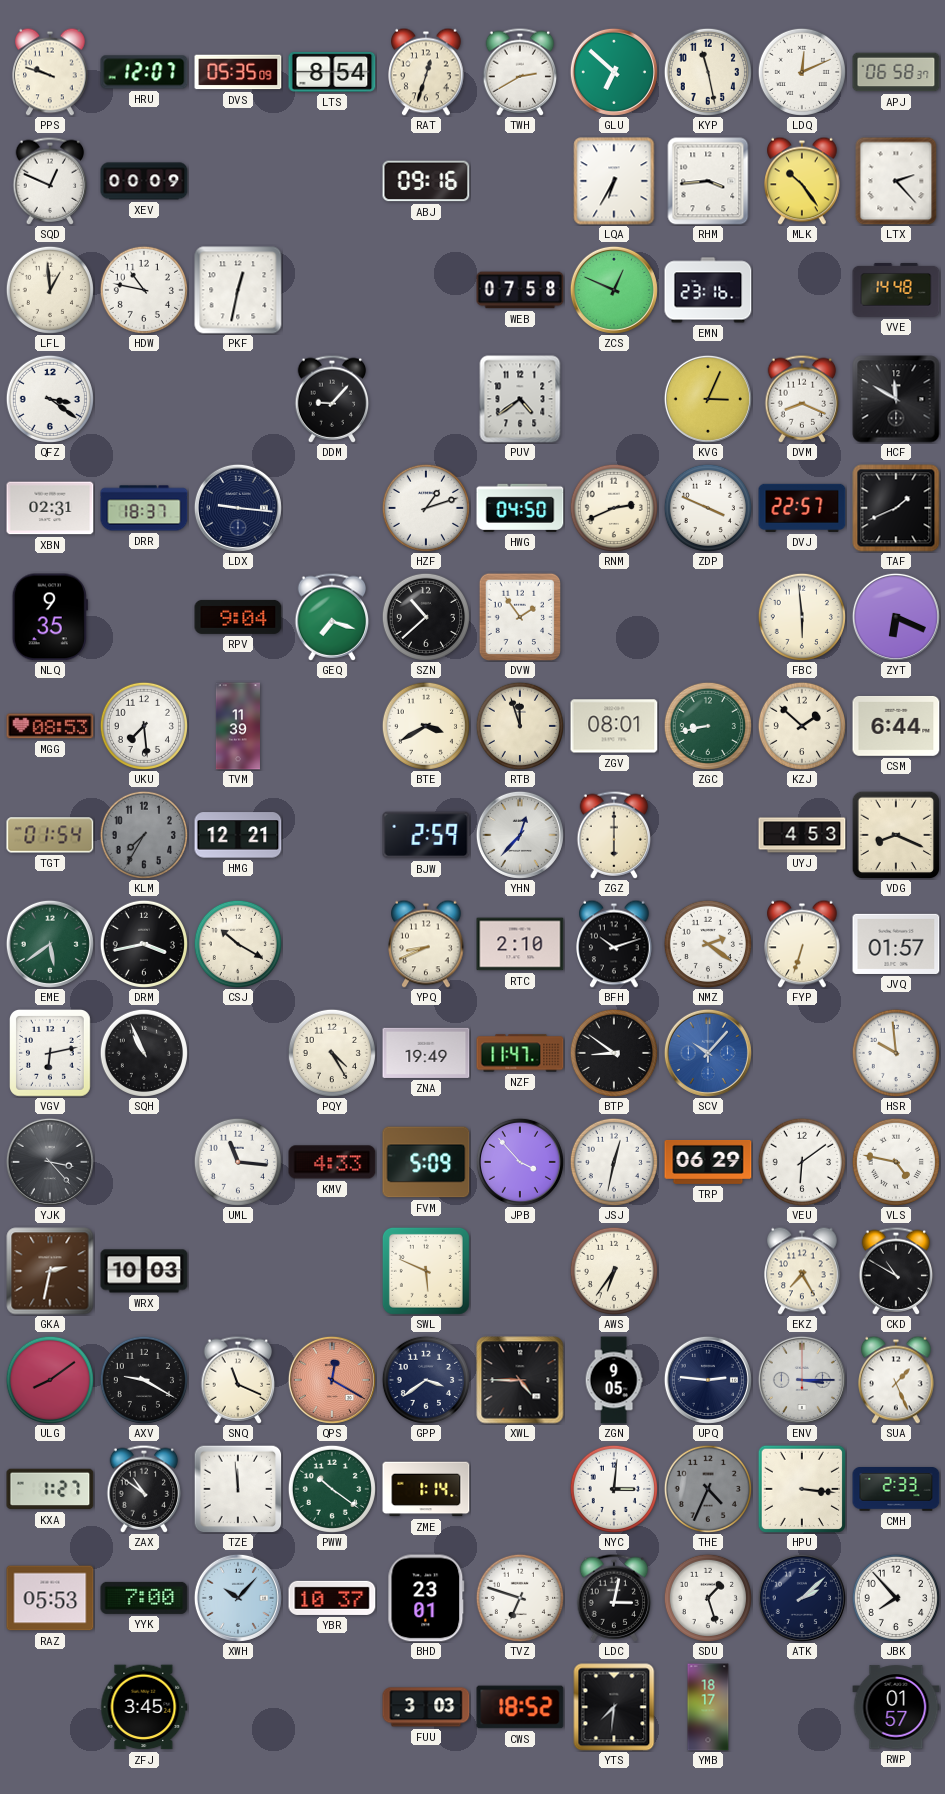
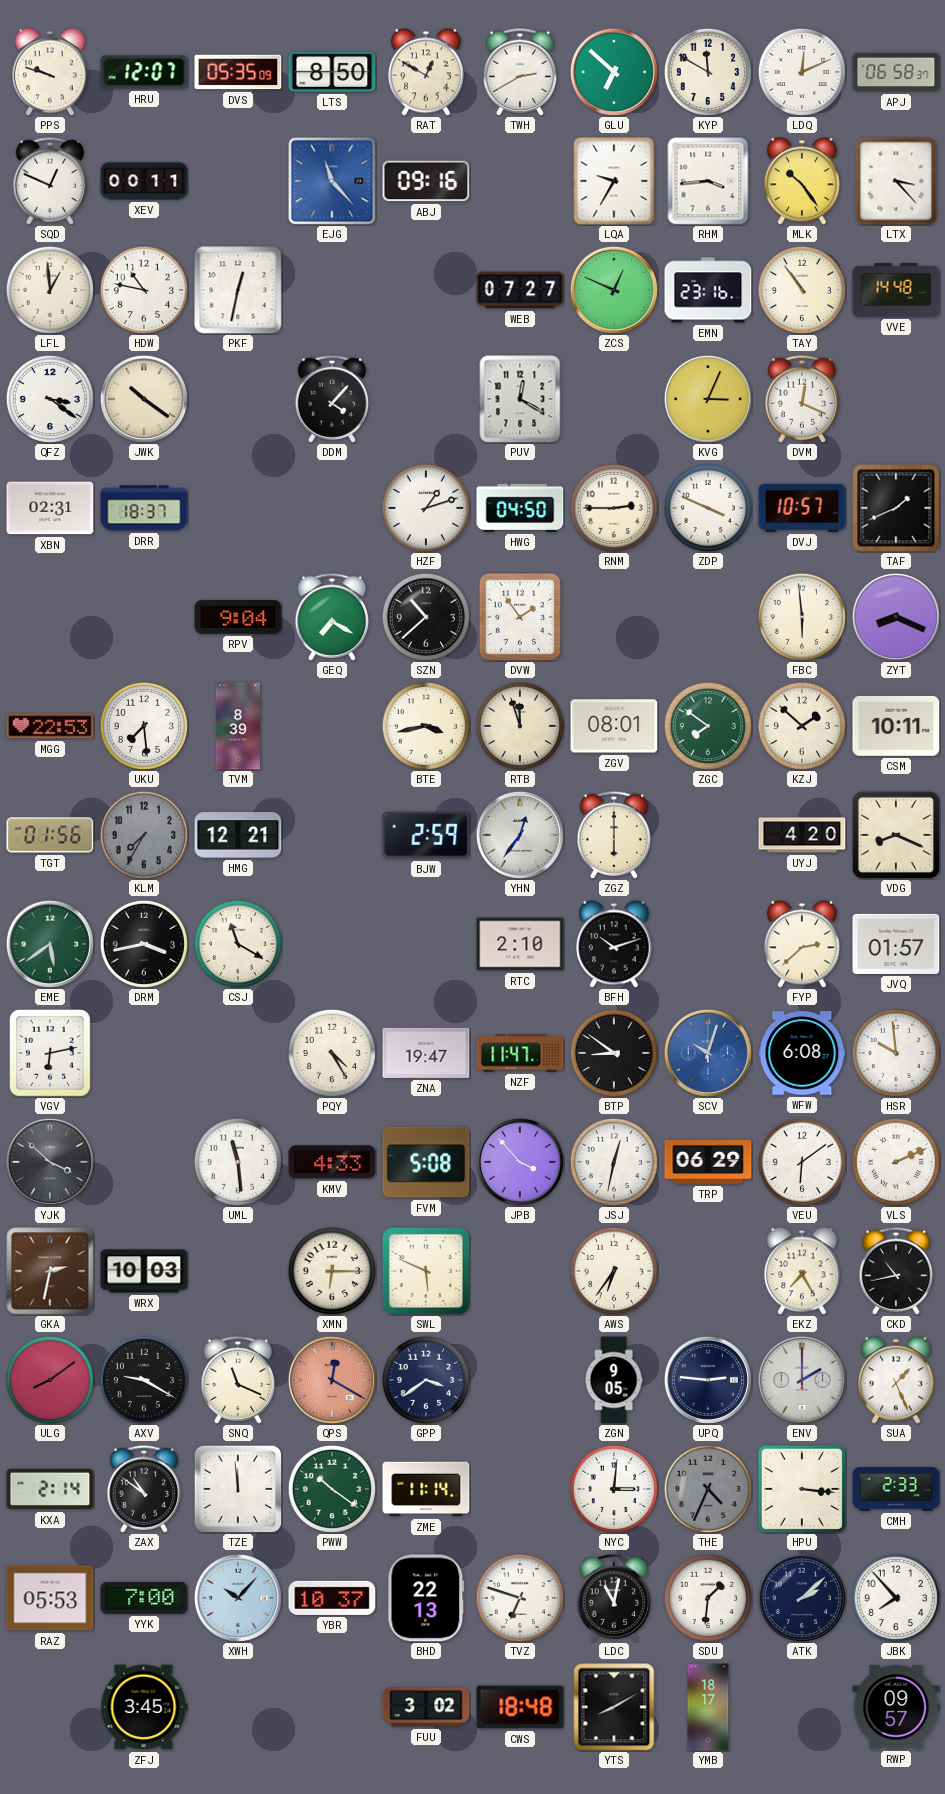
LTS: 8:54 -> 8:50
RAT: 12:33 -> 12:50
KYP: 11:28 -> 11:50
XEV: 00:09 -> 00:11
EJG: none -> 11:23
LQA: 6:35 -> 9:35
LTX: 2:23 -> 3:23
WEB: 07:58 -> 07:27
TAY: none -> 10:54
JWK: none -> 10:21
DDM: 9:07 -> 4:07
PUV: 4:39 -> 12:20
DVM: 8:19 -> 12:19
HCF: 11:50 -> none
LDX: 9:16 -> none
RNM: 2:41 -> 2:45
DVJ: 22:57 -> 10:57
NLQ: 9:35 -> none
GEQ: 7:18 -> 7:20
ZYT: 6:19 -> 8:19
MGG: 08:53 -> 22:53
TVM: 11:39 -> 8:39
BTE: 3:40 -> 3:43
ZGC: 8:43 -> 7:51
CSM: 6:44 -> 10:11
TGT: 01:54 -> 01:56
YHN: 12:37 -> 12:36
UYJ: 4:53 -> 4:20
CSJ: 10:20 -> 11:20
YPQ: 8:41 -> none
NMZ: 2:21 -> none
FYP: 6:33 -> 2:38
SQH: 10:56 -> none
ZNA: 19:49 -> 19:47
SCV: 10:07 -> 10:03
WFW: none -> 6:08
YJK: 3:23 -> 3:52
UML: 11:16 -> 11:29
FVM: 5:09 -> 5:08
VLS: 4:47 -> 2:11
XMN: none -> 6:15
CKD: 10:50 -> 10:43
XWL: 4:45 -> none
ENV: 3:15 -> 2:00
KXA: 1:27 -> 2:14
ZME: 1:14 -> 11:14
BHD: 23:01 -> 22:13
LDC: 3:02 -> 11:02
SDU: 1:27 -> 1:31
FUU: 3:03 -> 3:02
CWS: 18:52 -> 18:48
YTS: 7:31 -> 8:10
RWP: 01:57 -> 09:57
